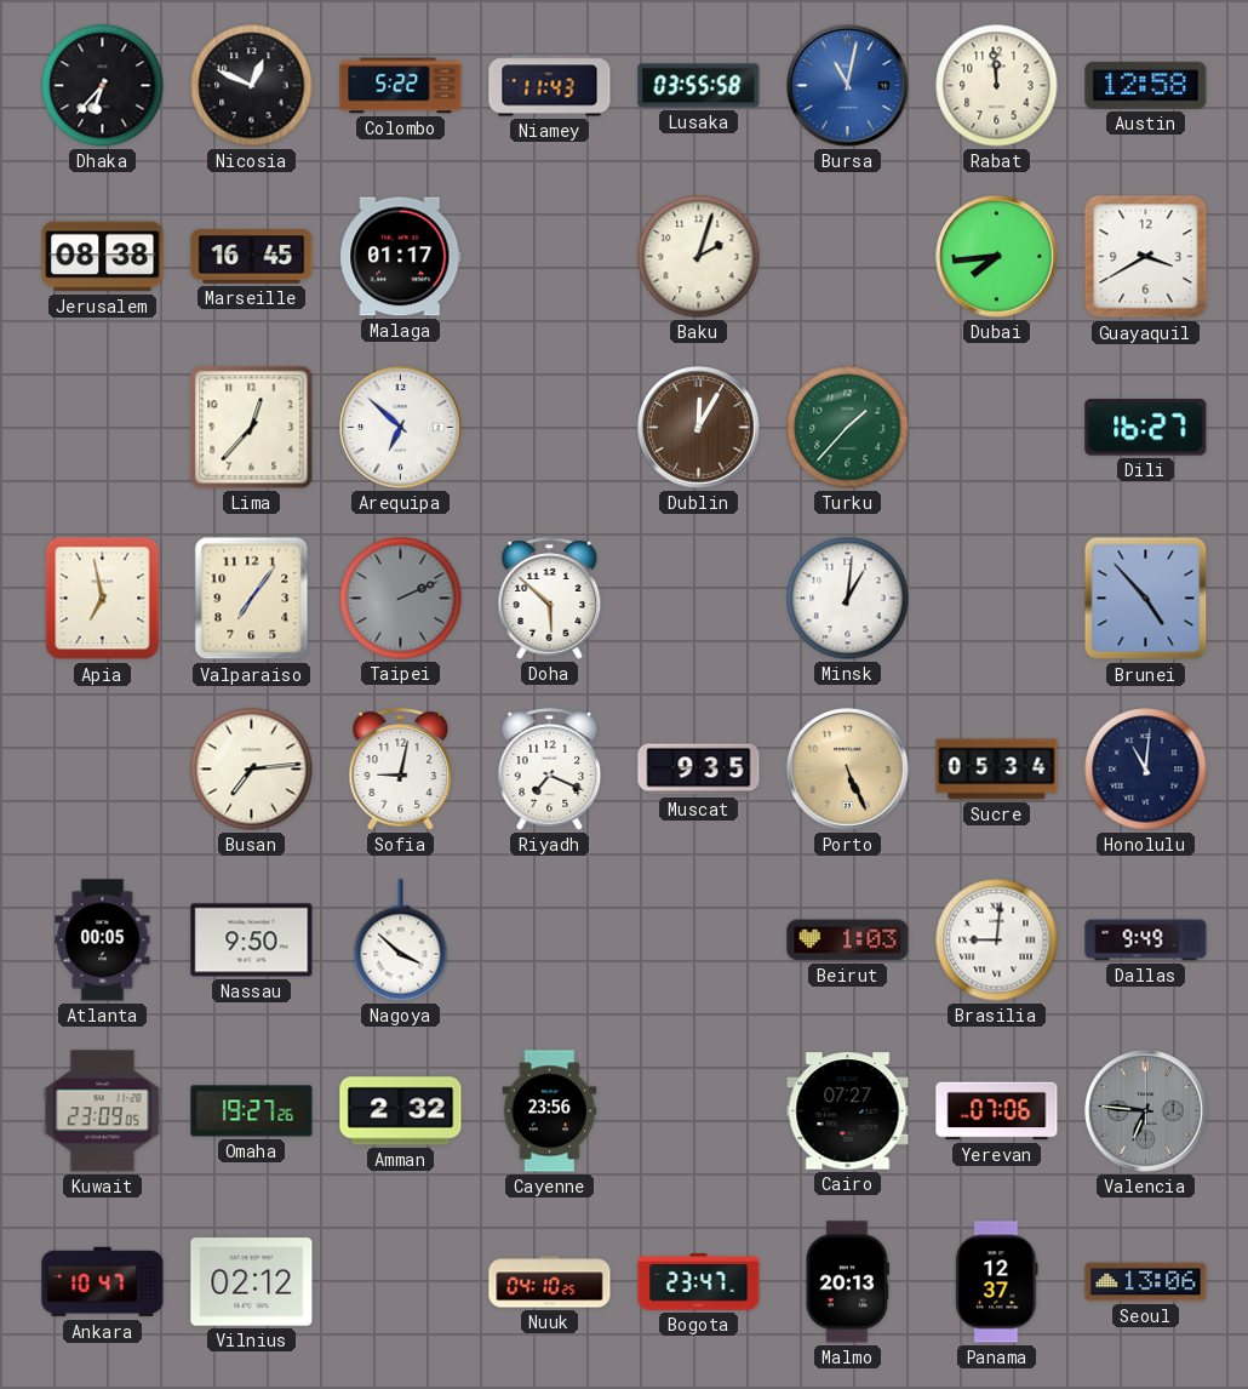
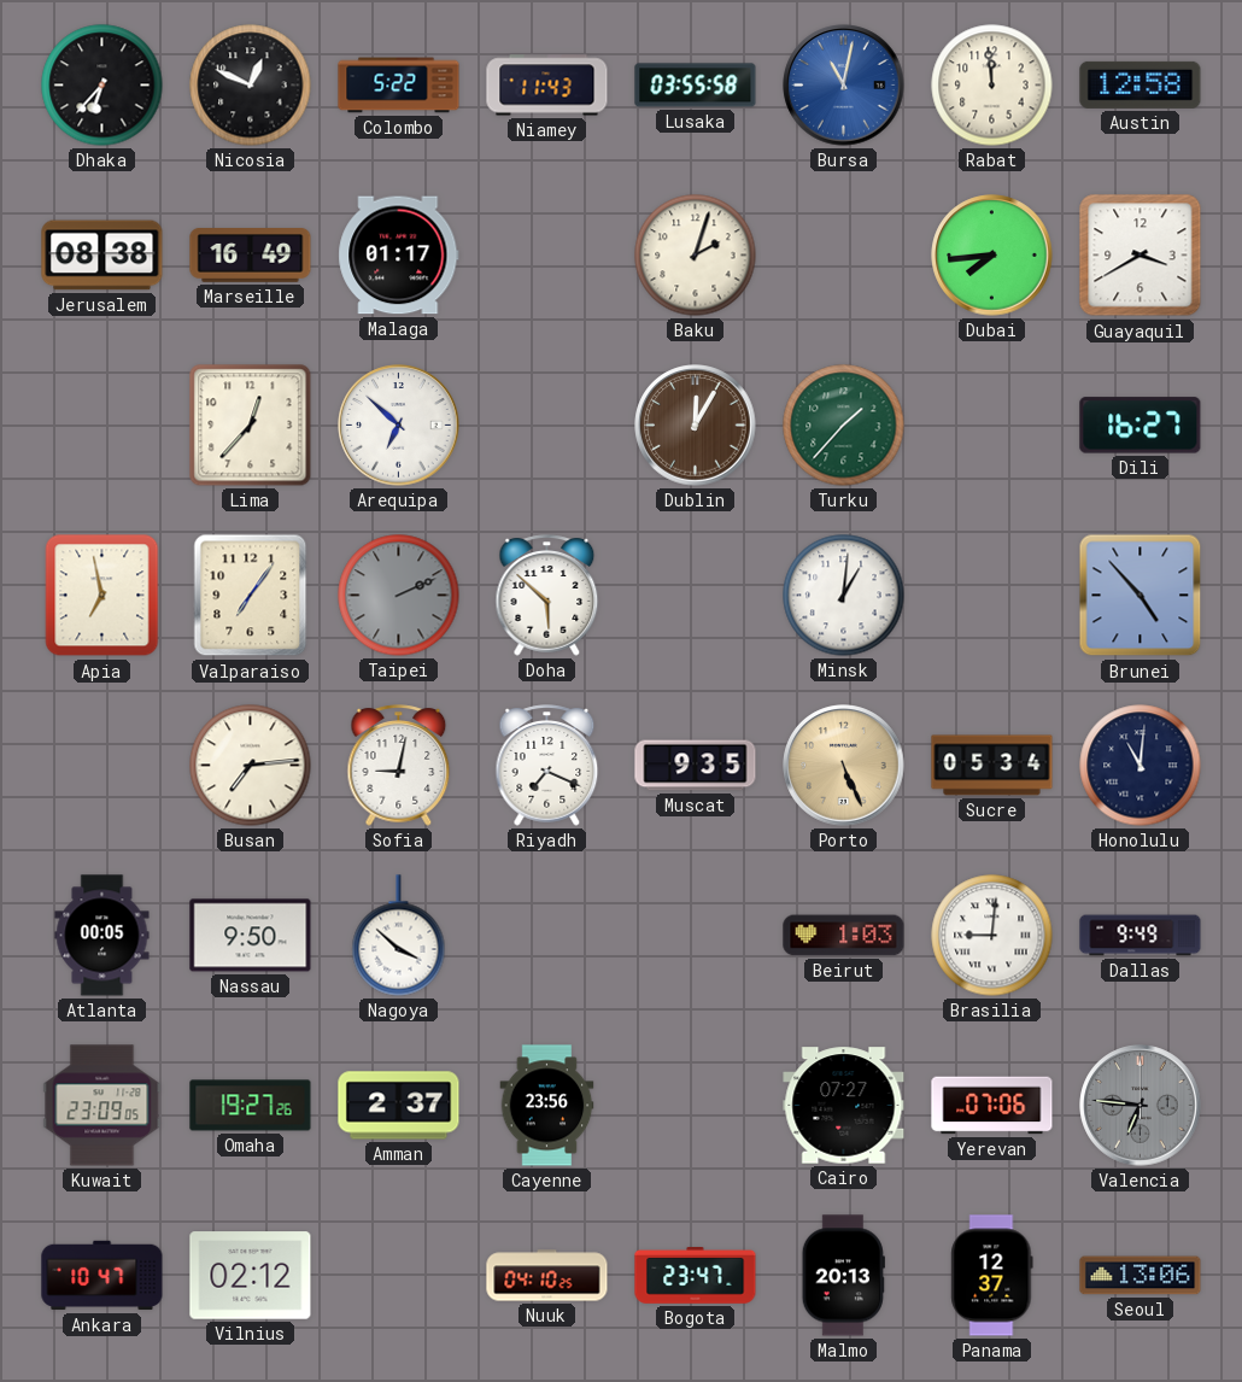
Marseille: 16:45 -> 16:49
Amman: 2:32 -> 2:37
